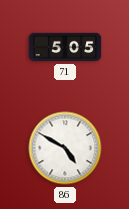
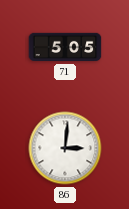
86: 4:50 -> 3:01
